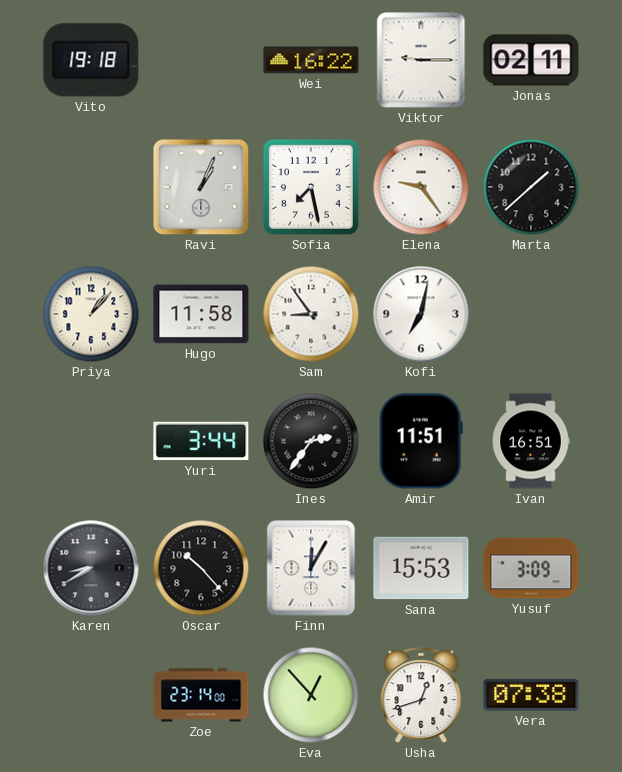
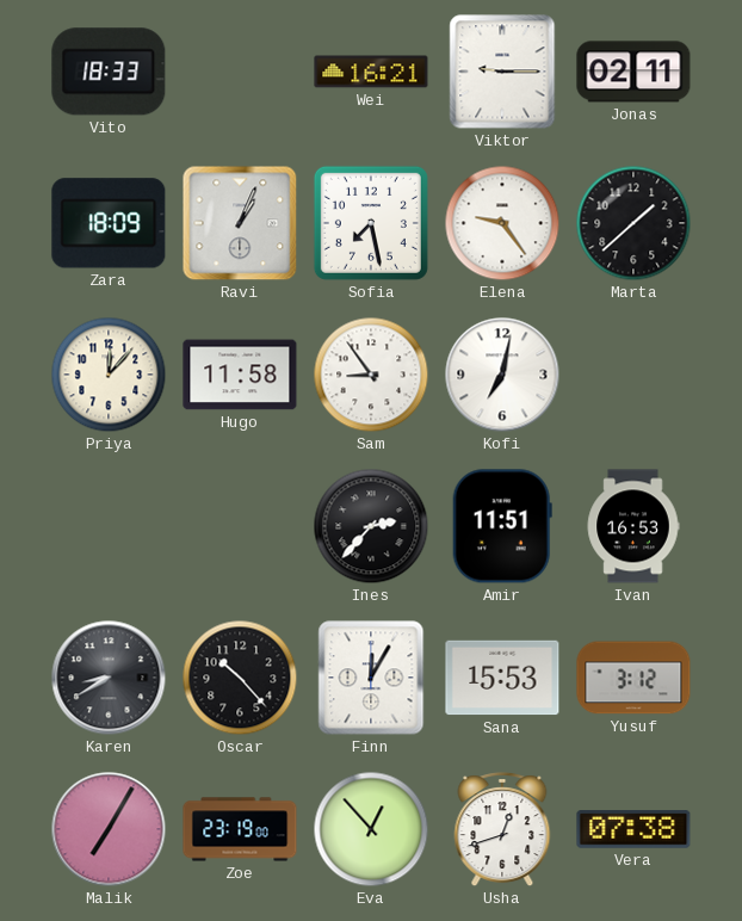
Vito: 19:18 -> 18:33
Wei: 16:22 -> 16:21
Zara: none -> 18:09
Priya: 1:07 -> 12:07
Yuri: 3:44 -> none
Ines: 2:36 -> 2:37
Ivan: 16:51 -> 16:53
Yusuf: 3:09 -> 3:12
Malik: none -> 7:05
Zoe: 23:14 -> 23:19
